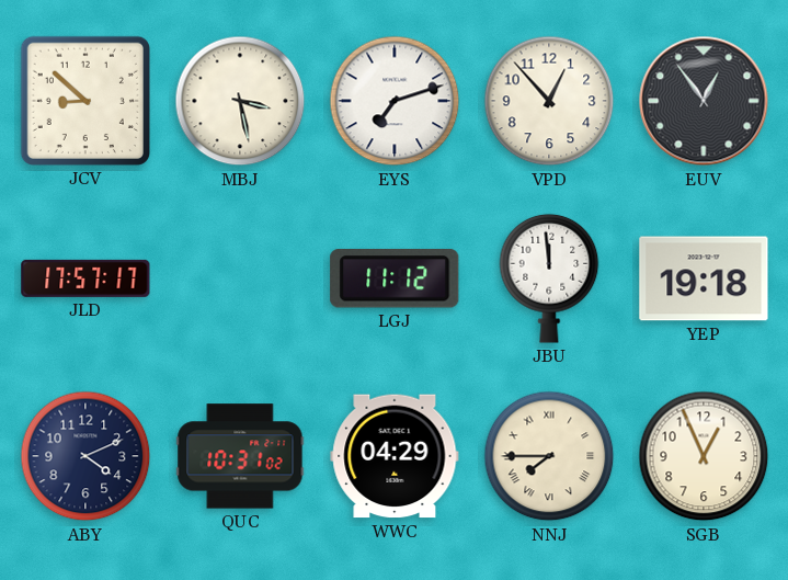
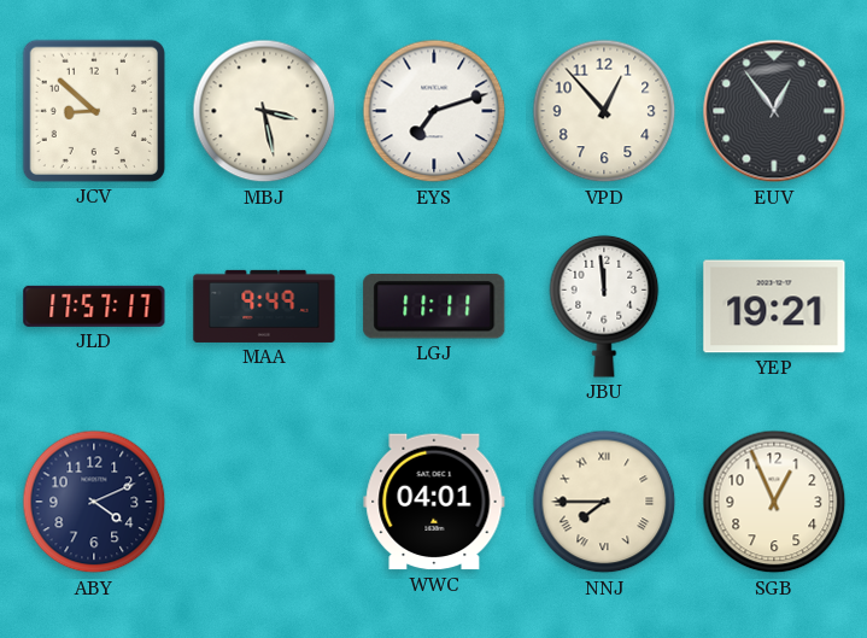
MAA: none -> 9:49
LGJ: 11:12 -> 11:11
YEP: 19:18 -> 19:21
QUC: 10:31 -> none
WWC: 04:29 -> 04:01
